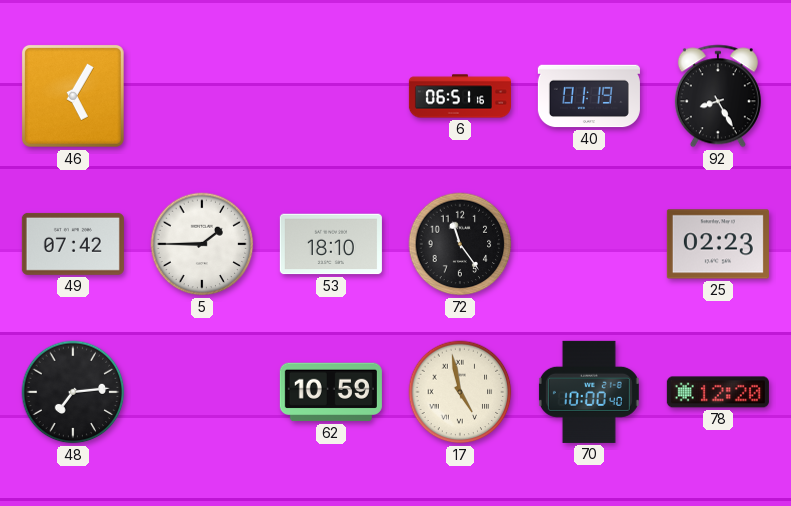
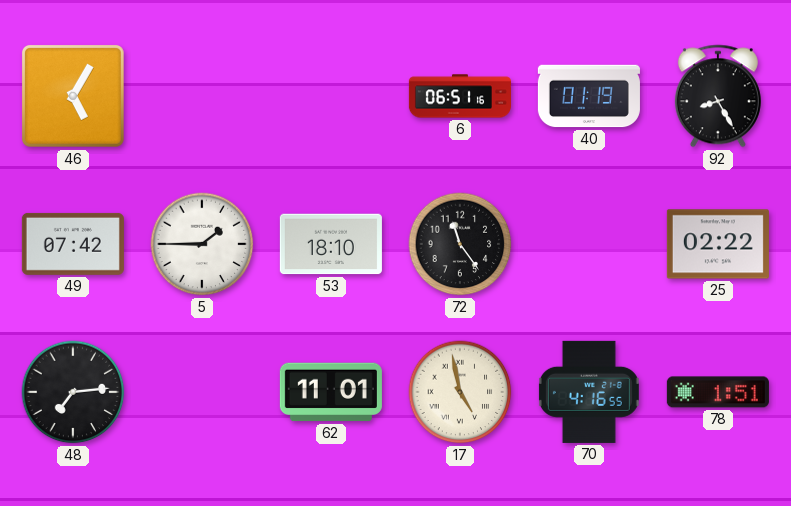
25: 02:23 -> 02:22
62: 10:59 -> 11:01
70: 10:00 -> 4:16
78: 12:20 -> 1:51
